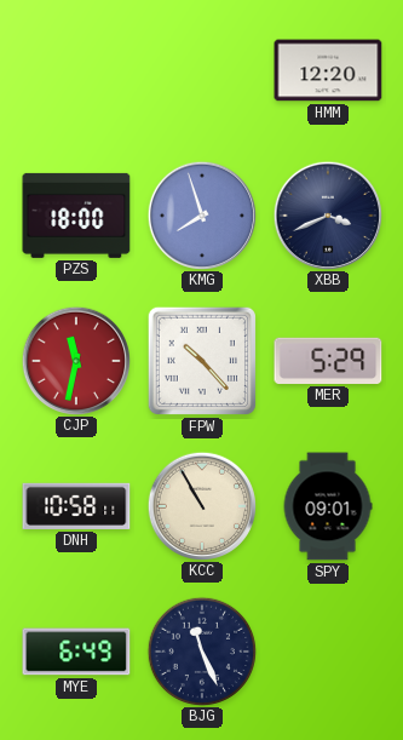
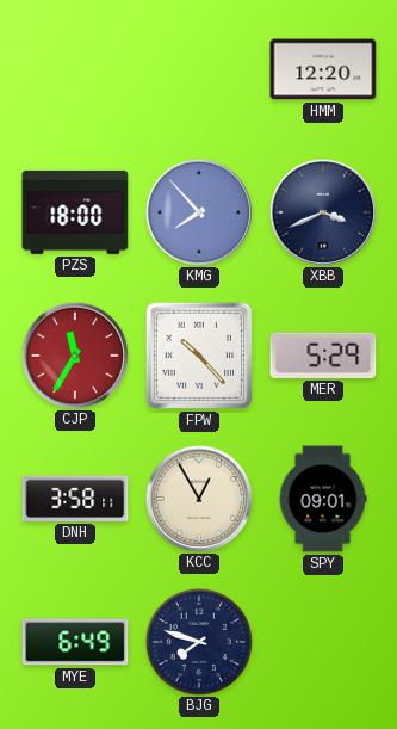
KMG: 7:57 -> 7:53
CJP: 11:32 -> 11:35
DNH: 10:58 -> 3:58
KCC: 10:55 -> 12:55
BJG: 11:26 -> 7:48
